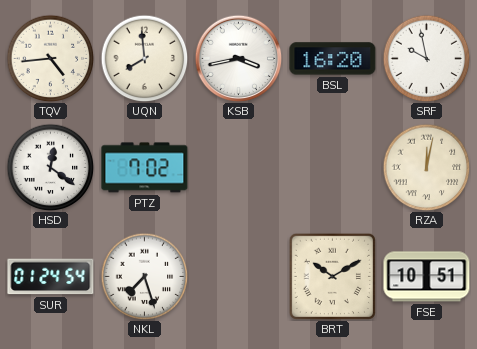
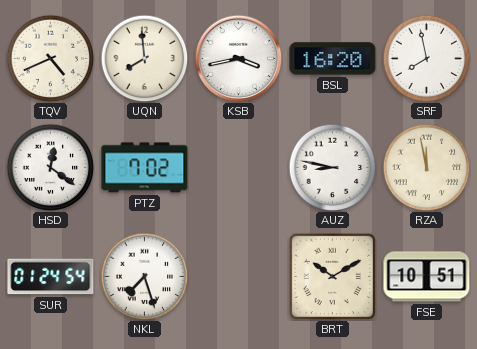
TQV: 4:44 -> 4:41
SRF: 9:58 -> 7:58
AUZ: none -> 8:47
RZA: 12:02 -> 11:58
